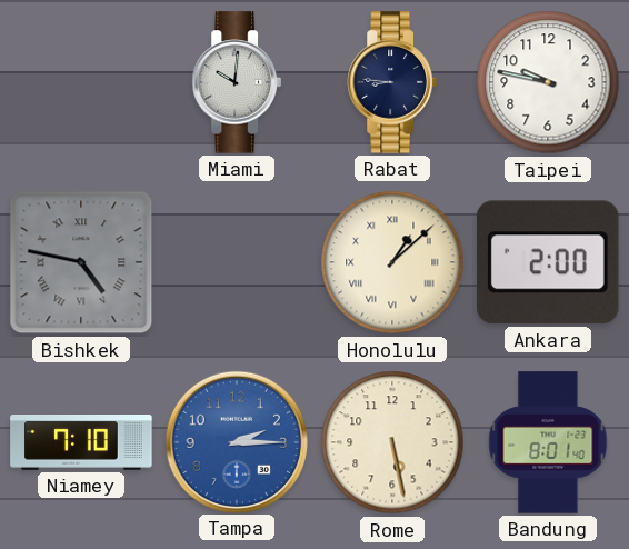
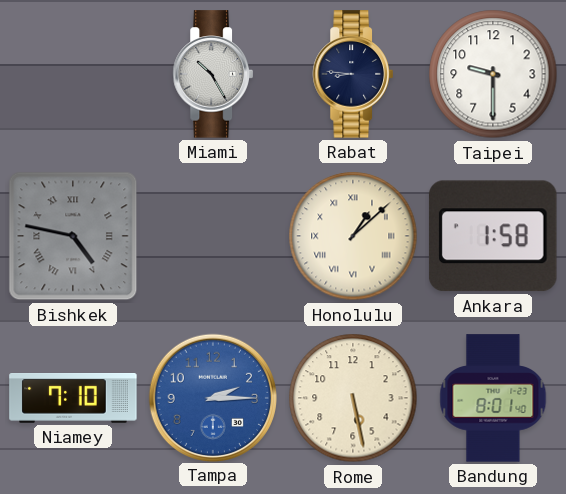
Miami: 10:01 -> 10:25
Taipei: 9:47 -> 9:30
Ankara: 2:00 -> 1:58
